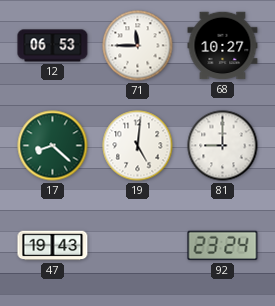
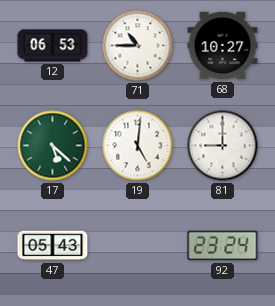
71: 11:45 -> 10:45
17: 8:22 -> 5:22
47: 19:43 -> 05:43
